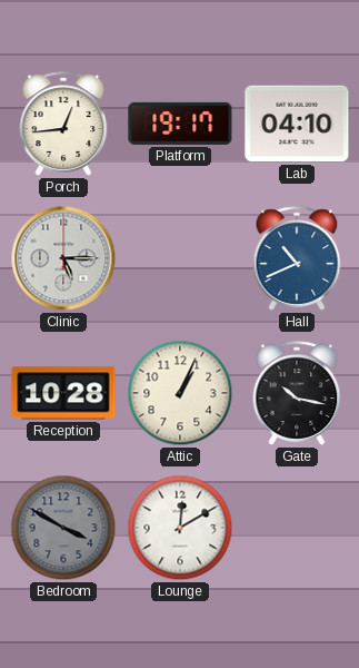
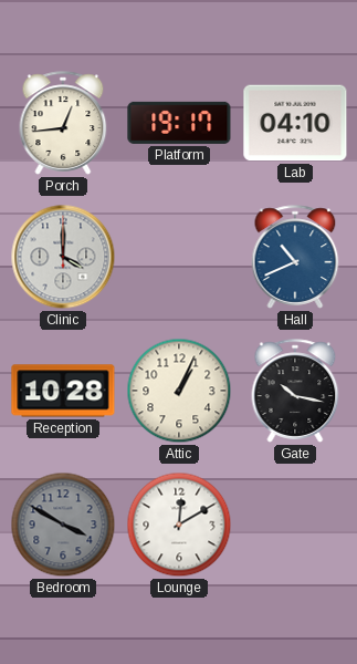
Clinic: 5:15 -> 4:00
